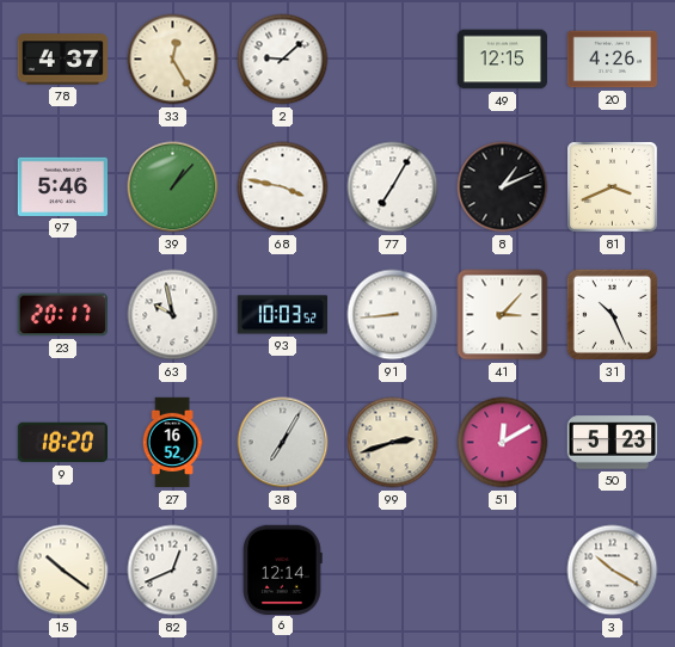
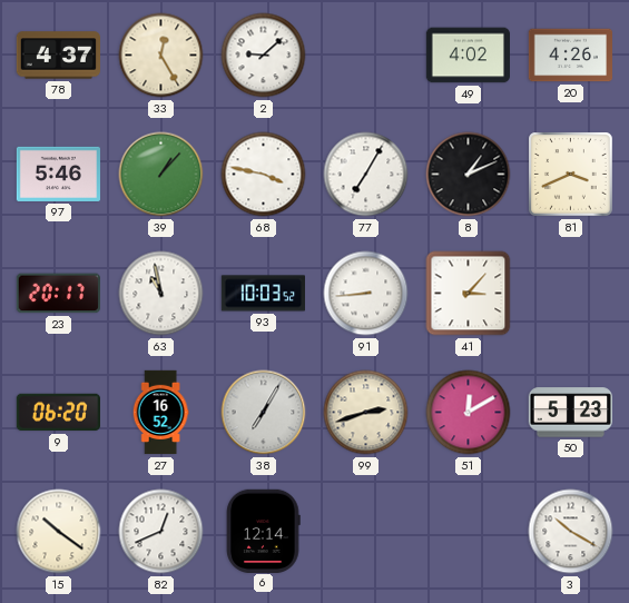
49: 12:15 -> 4:02
63: 9:58 -> 10:58
31: 10:26 -> none
9: 18:20 -> 06:20
